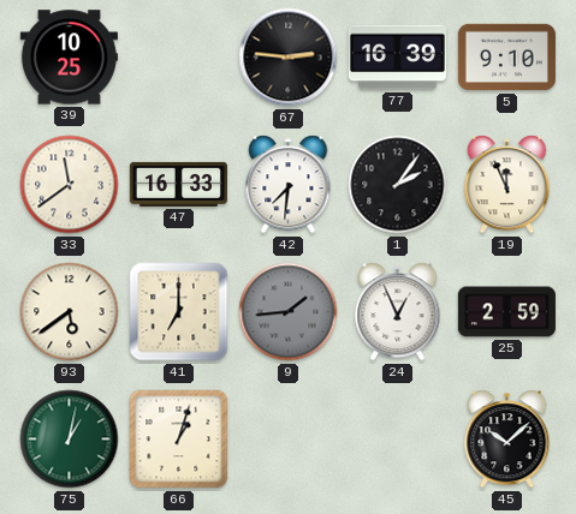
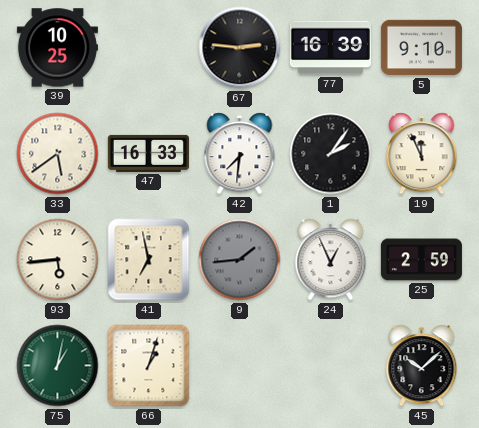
33: 11:39 -> 5:39
93: 5:39 -> 5:44
41: 7:00 -> 6:58
